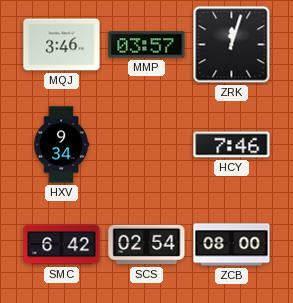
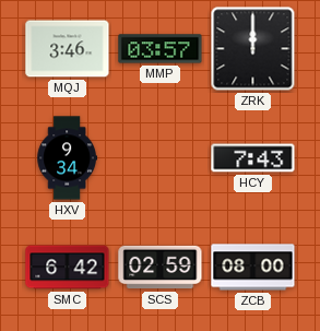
ZRK: 12:03 -> 12:00
HCY: 7:46 -> 7:43
SCS: 02:54 -> 02:59
